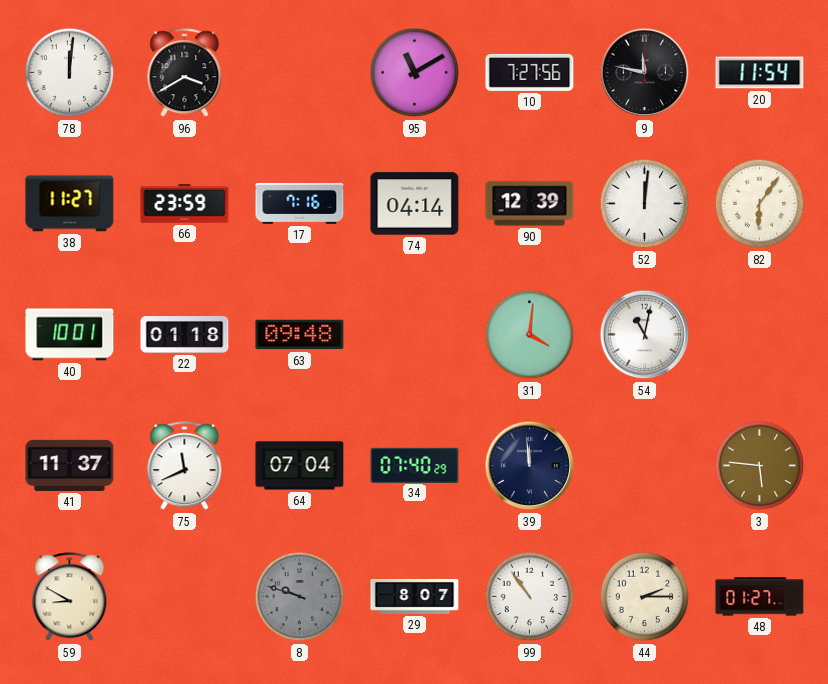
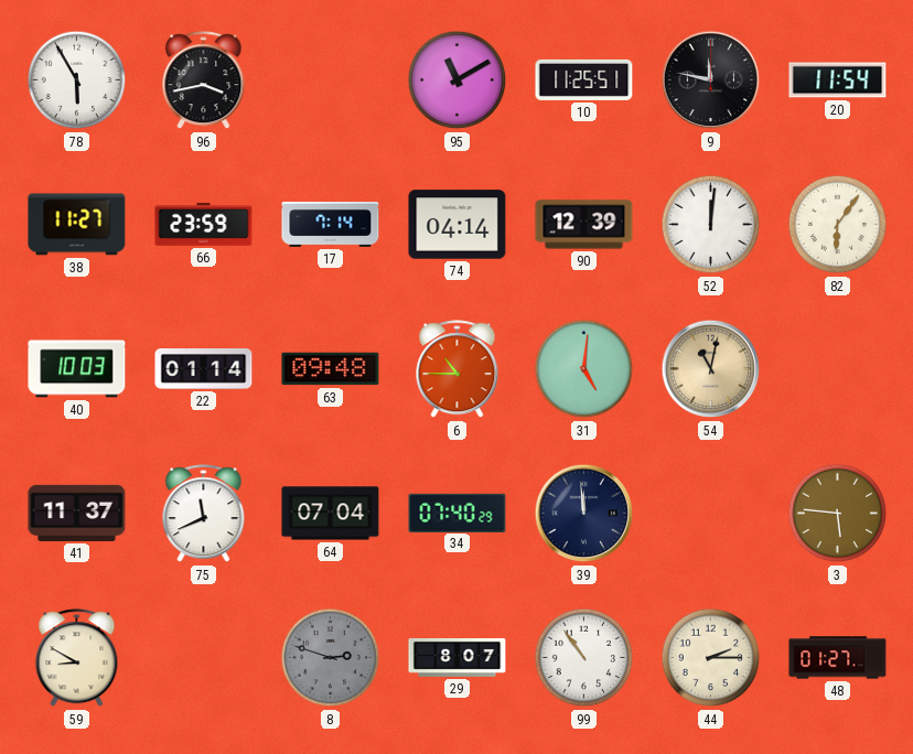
78: 12:01 -> 5:55
96: 3:40 -> 3:43
10: 7:27 -> 11:25
17: 7:16 -> 7:14
40: 10:01 -> 10:03
22: 01:18 -> 01:14
6: none -> 10:45
31: 4:01 -> 5:01
54 dial: white -> champagne
8: 9:48 -> 2:48
